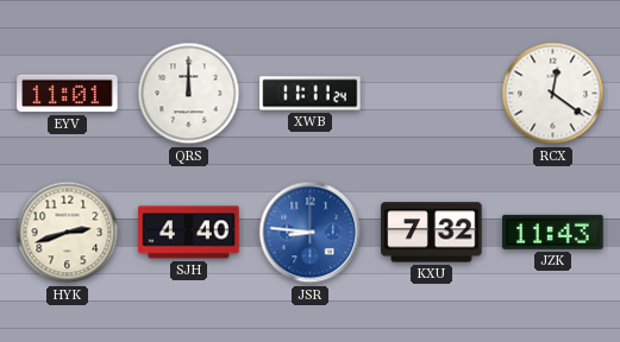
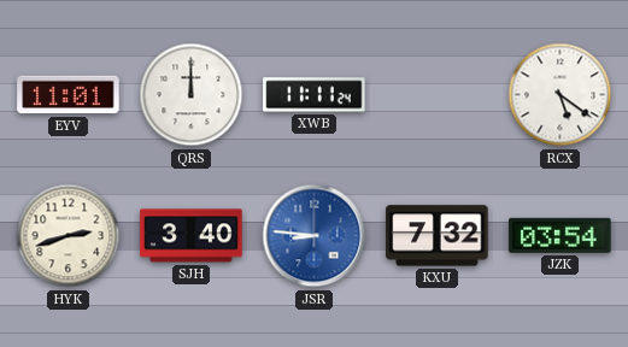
RCX: 12:21 -> 5:21
SJH: 4:40 -> 3:40
JZK: 11:43 -> 03:54
